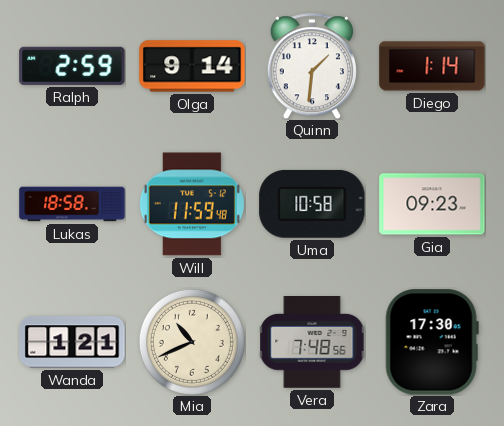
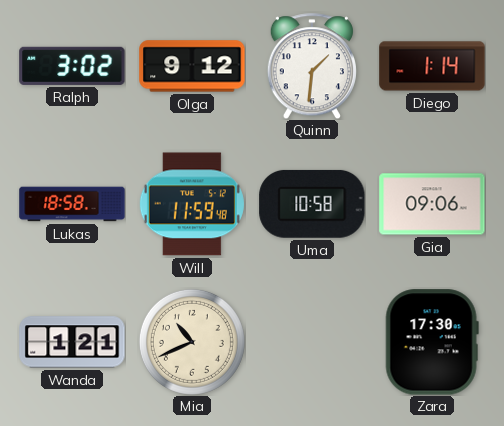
Ralph: 2:59 -> 3:02
Olga: 9:14 -> 9:12
Gia: 09:23 -> 09:06
Vera: 7:48 -> none
